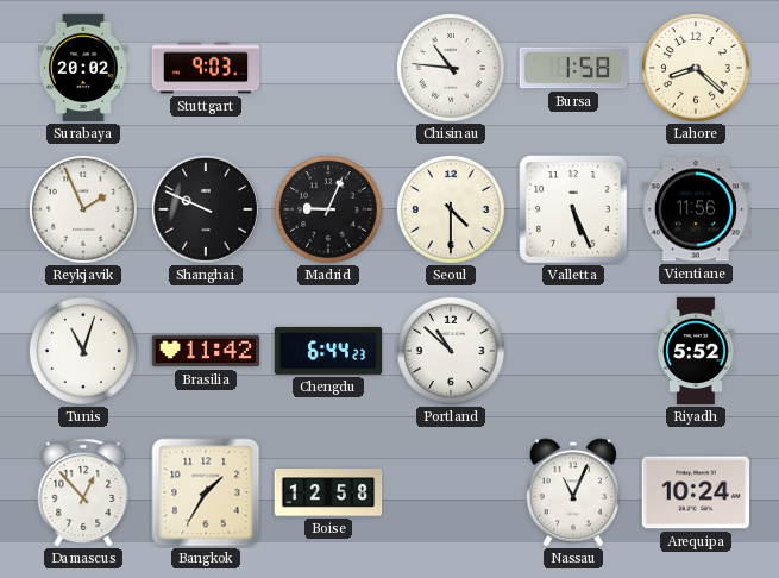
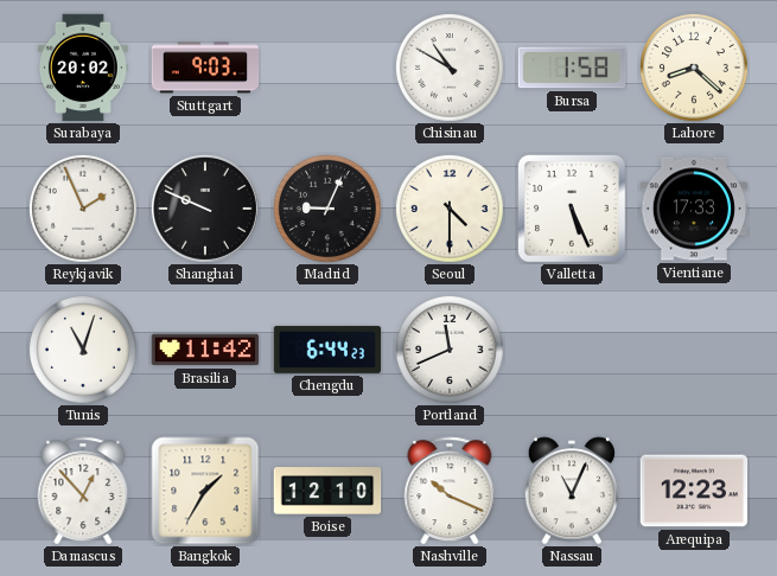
Chisinau: 10:46 -> 10:50
Vientiane: 11:56 -> 17:33
Portland: 10:52 -> 11:41
Riyadh: 5:52 -> none
Boise: 12:58 -> 12:10
Nashville: none -> 10:19
Arequipa: 10:24 -> 12:23
